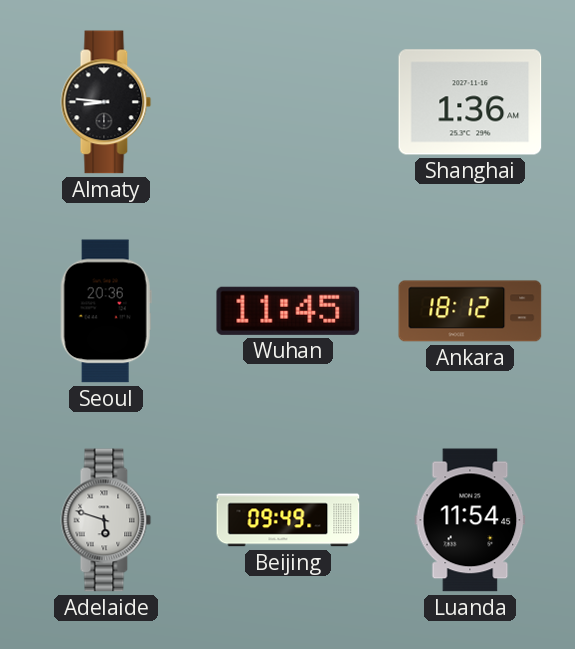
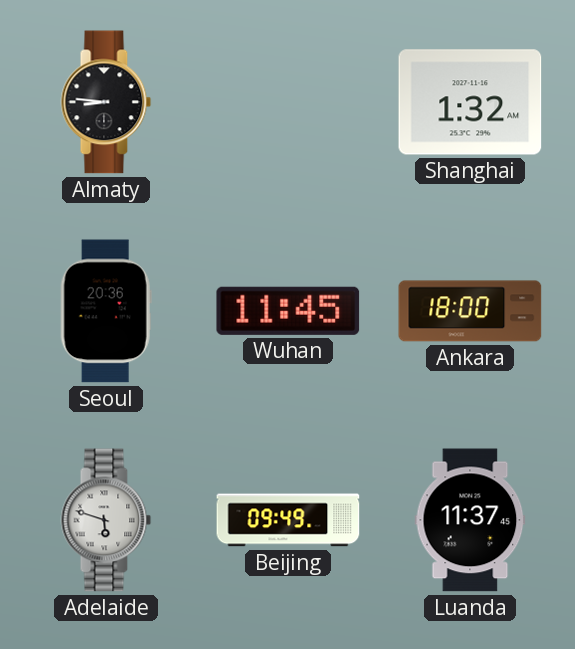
Shanghai: 1:36 -> 1:32
Ankara: 18:12 -> 18:00
Luanda: 11:54 -> 11:37
